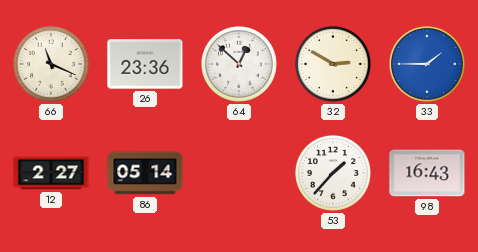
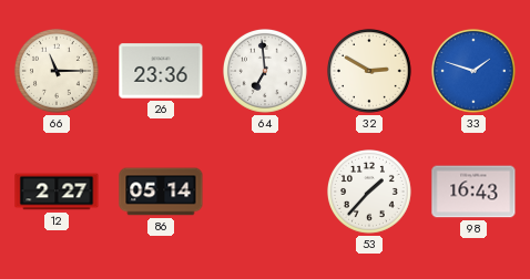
66: 11:19 -> 11:15
64: 12:52 -> 6:59
33: 1:45 -> 1:48
